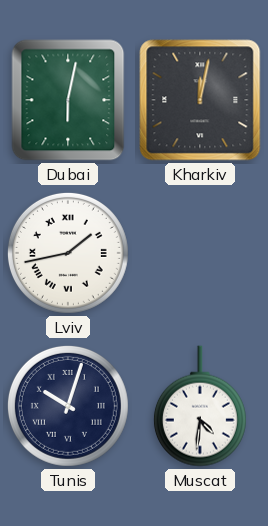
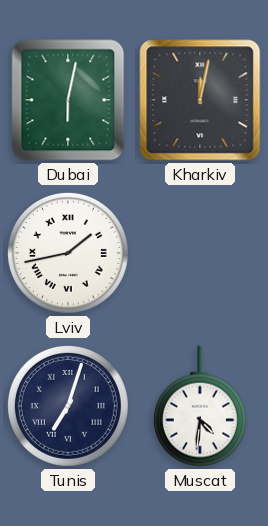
Tunis: 10:03 -> 7:03
